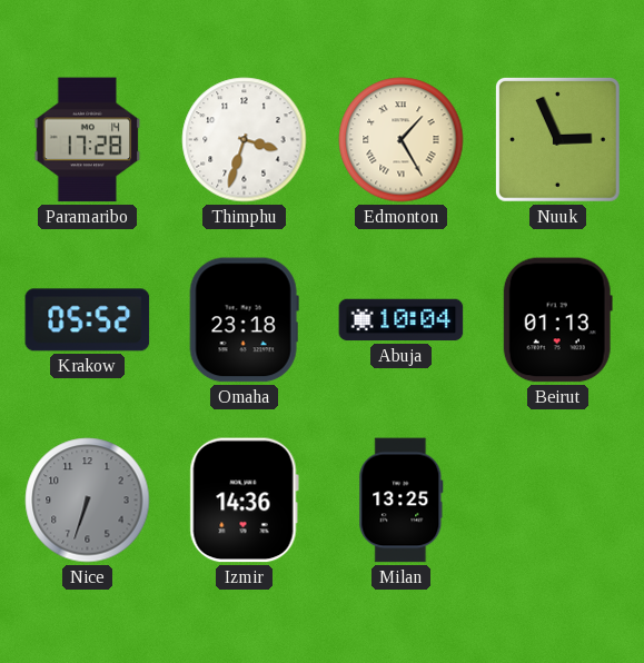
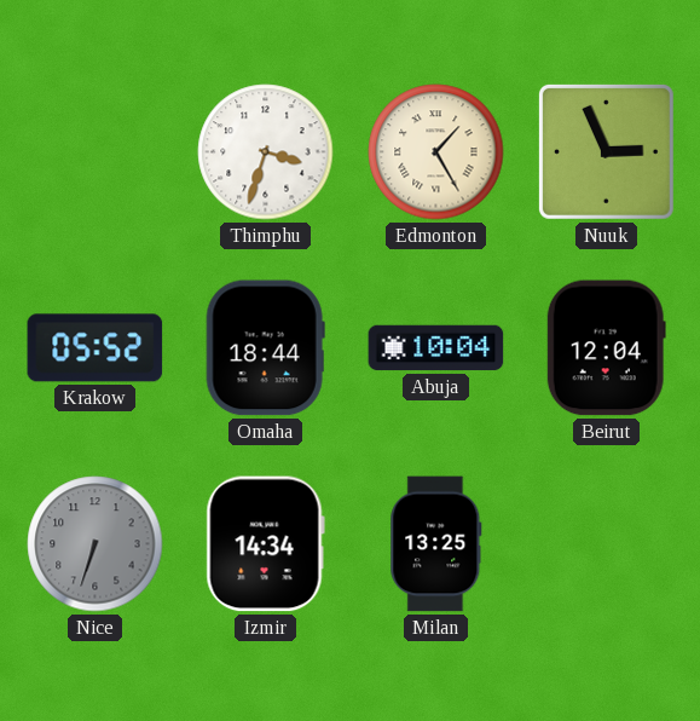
Paramaribo: 17:28 -> none
Omaha: 23:18 -> 18:44
Beirut: 01:13 -> 12:04
Izmir: 14:36 -> 14:34
